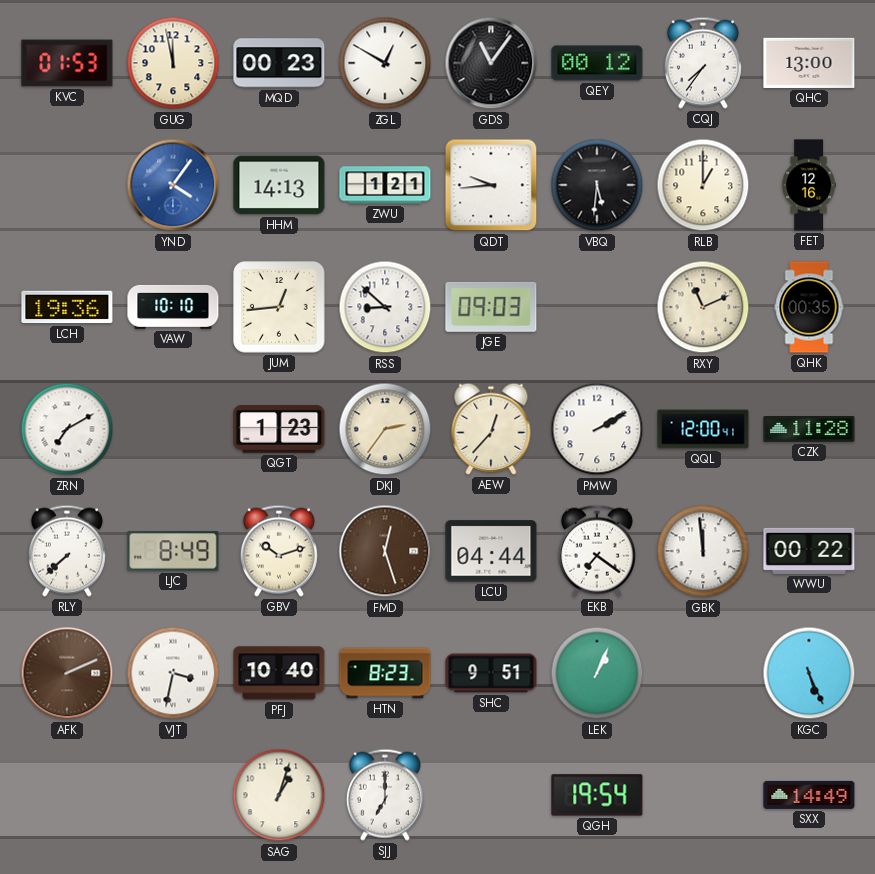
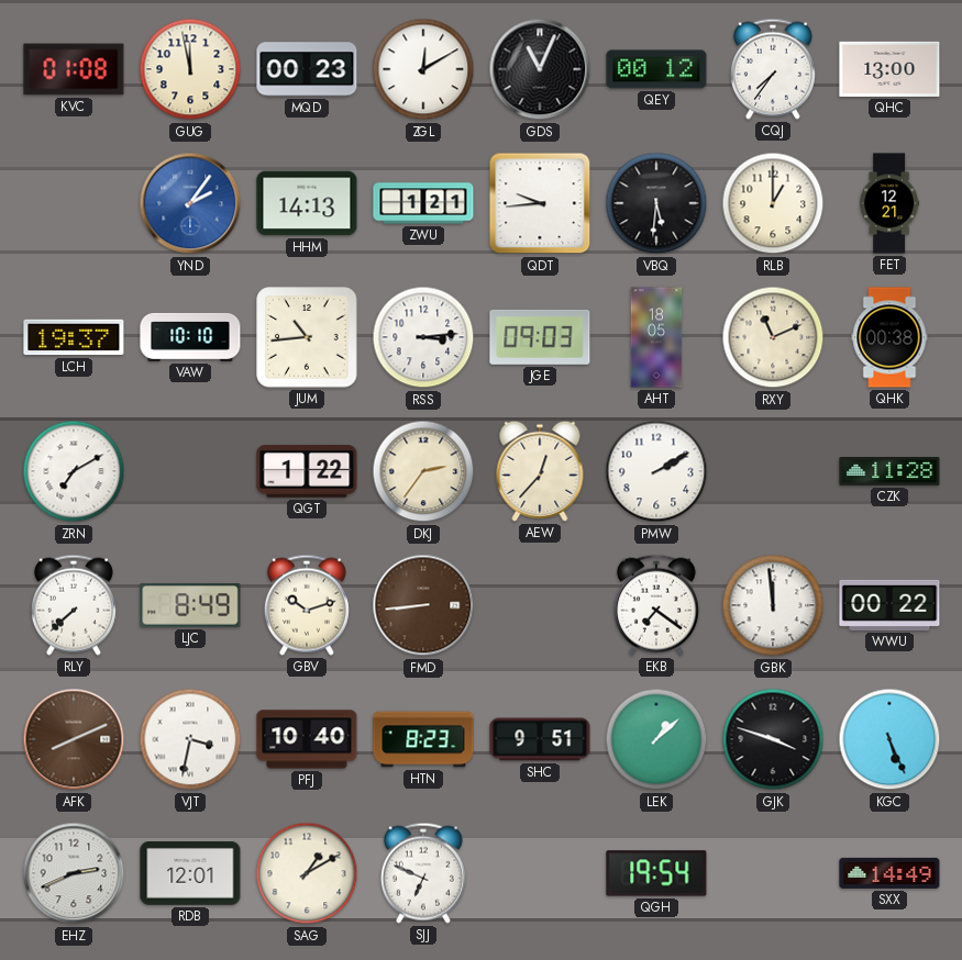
KVC: 01:53 -> 01:08
ZGL: 12:50 -> 12:10
GDS: 11:06 -> 11:04
YND: 4:06 -> 2:06
FET: 12:16 -> 12:21
LCH: 19:36 -> 19:37
JUM: 12:44 -> 10:44
RSS: 8:52 -> 3:14
AHT: none -> 18:05
QHK: 00:35 -> 00:38
QGT: 1:23 -> 1:22
QQL: 12:00 -> none
FMD: 12:27 -> 8:44
LCU: 04:44 -> none
AFK: 2:11 -> 8:11
LEK: 1:04 -> 1:08
GJK: none -> 3:48
EHZ: none -> 2:41
RDB: none -> 12:01
SAG: 1:03 -> 1:10
SJJ: 7:00 -> 6:49
